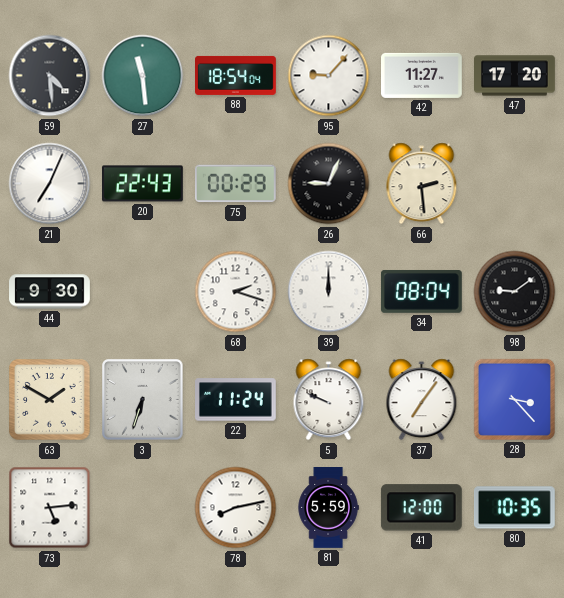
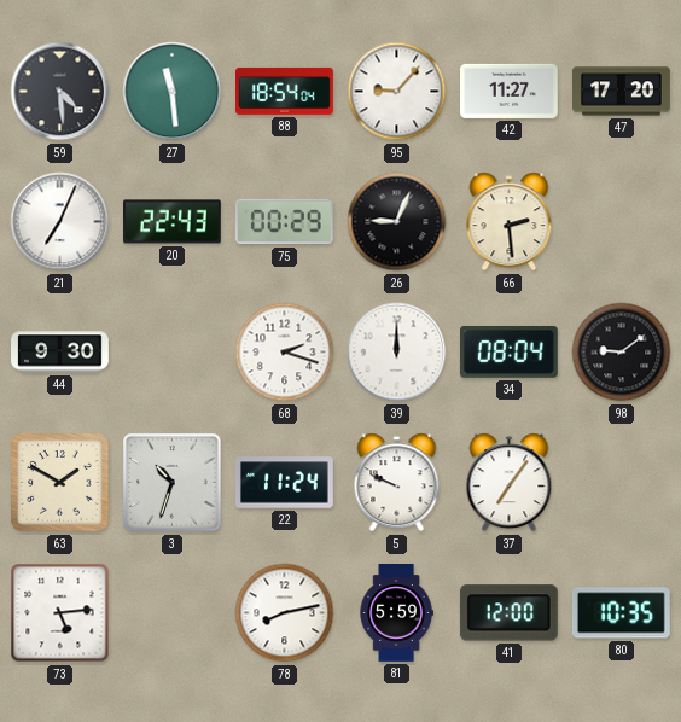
3: 6:33 -> 10:33
28: 3:23 -> none
